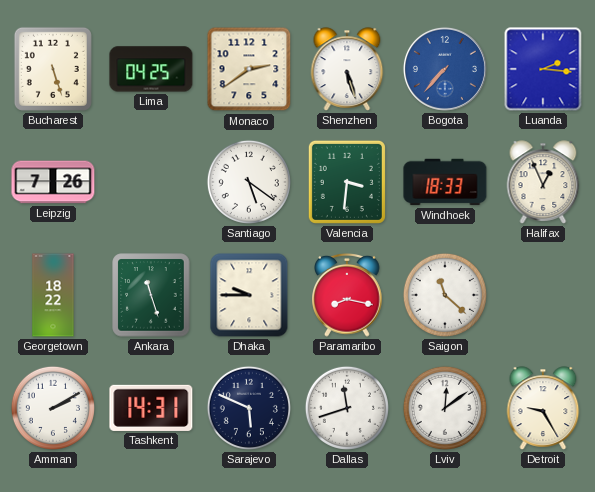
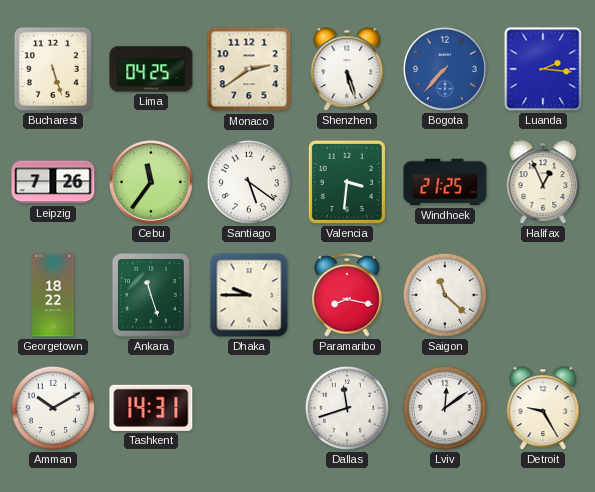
Cebu: none -> 11:36
Windhoek: 18:33 -> 21:25
Amman: 2:10 -> 10:10
Sarajevo: 5:49 -> none
